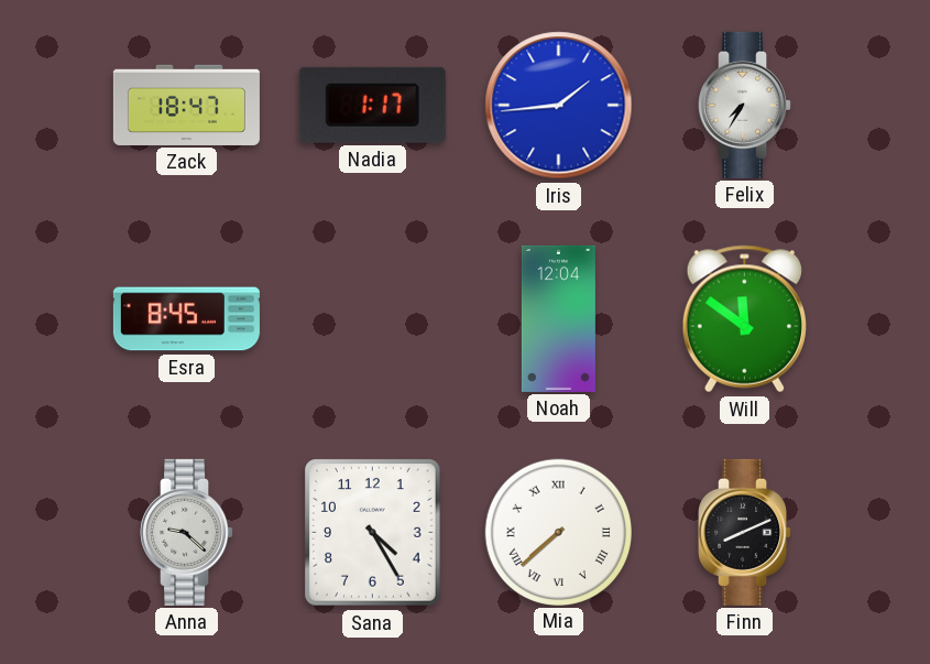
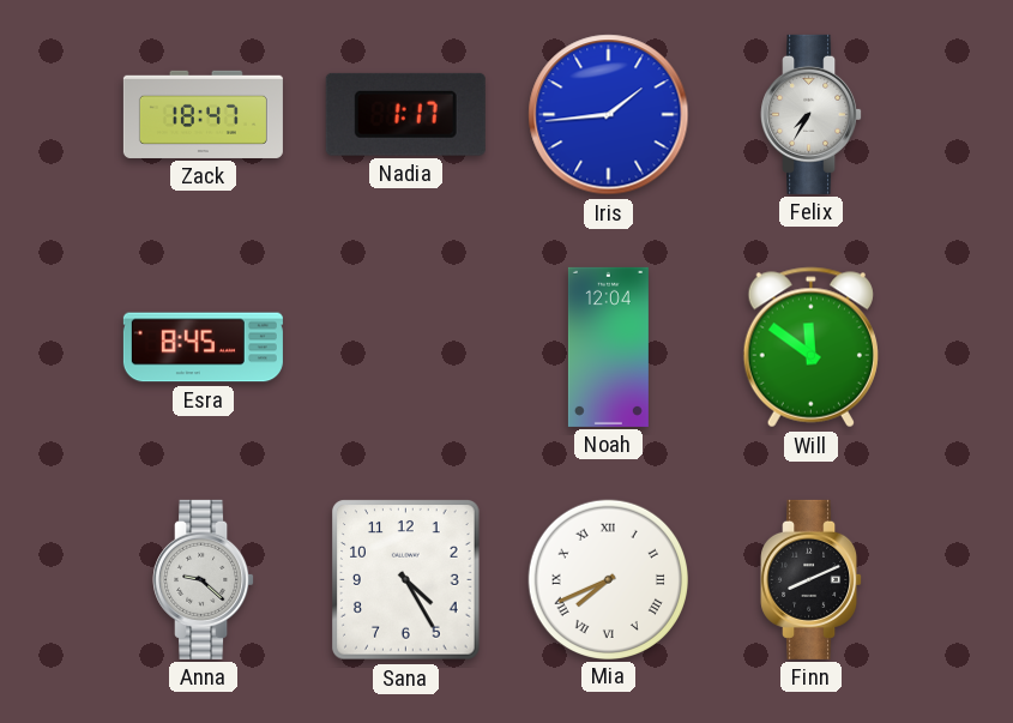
Mia: 7:38 -> 7:41
